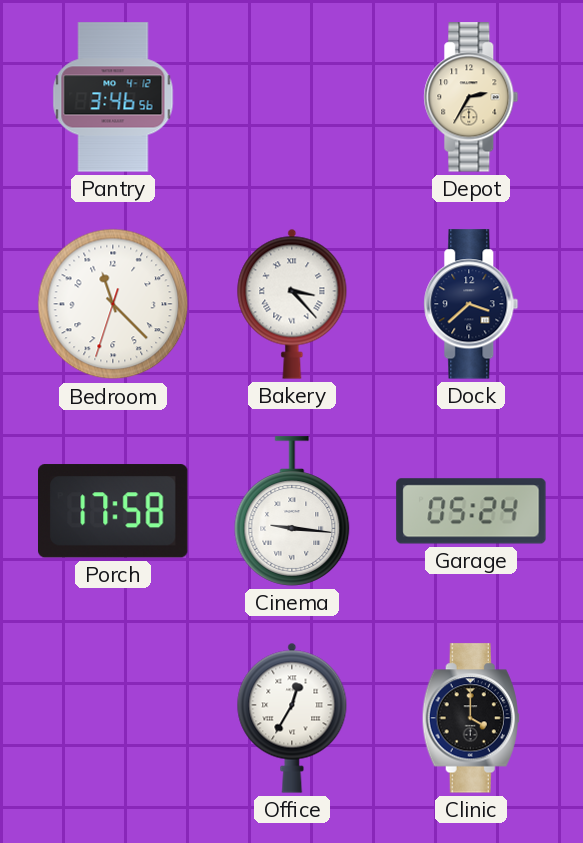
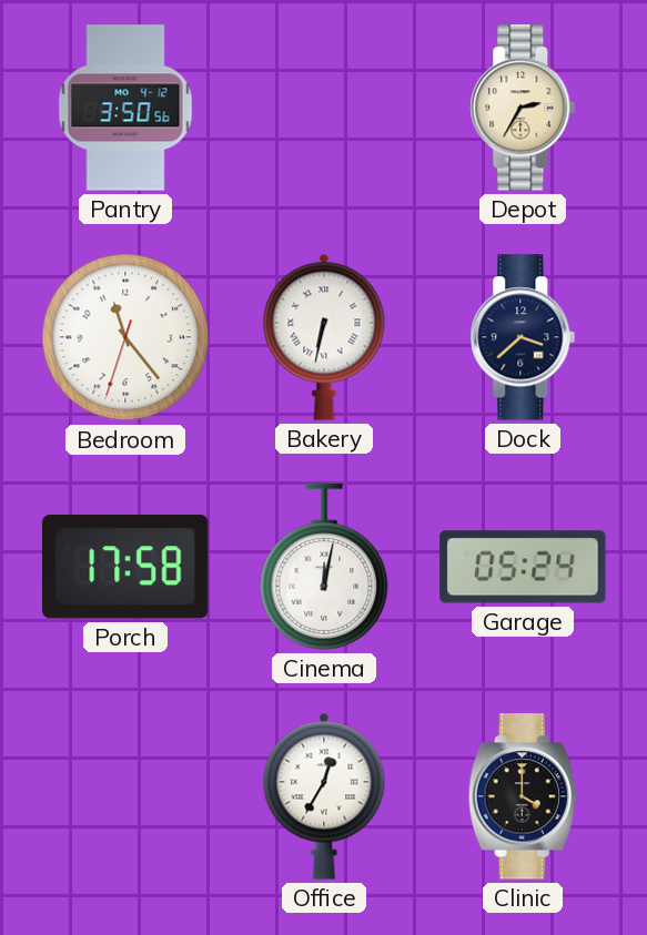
Pantry: 3:46 -> 3:50
Bedroom: 11:22 -> 11:23
Bakery: 3:23 -> 6:32
Cinema: 9:16 -> 12:02
